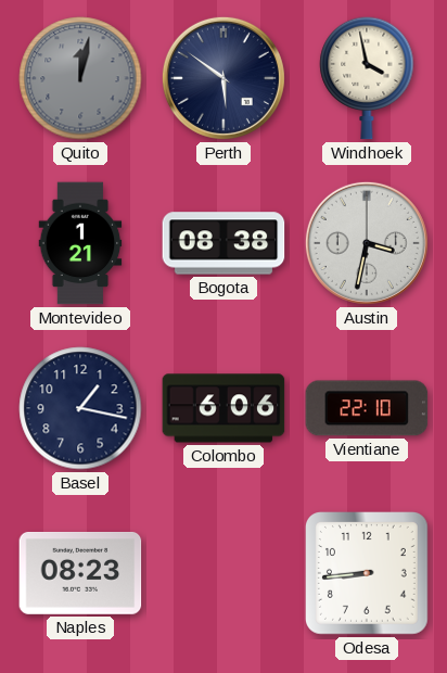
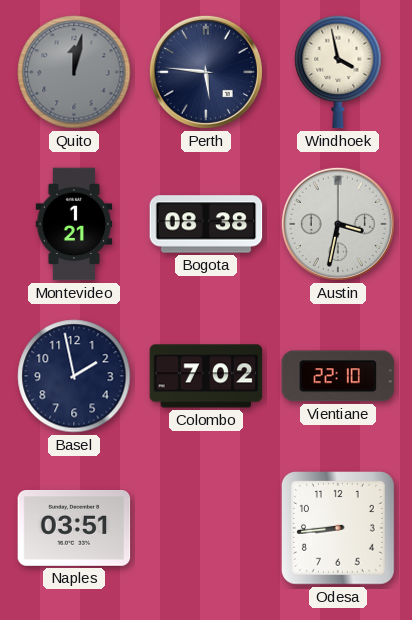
Perth: 5:51 -> 5:46
Basel: 1:17 -> 1:58
Colombo: 6:06 -> 7:02
Naples: 08:23 -> 03:51
